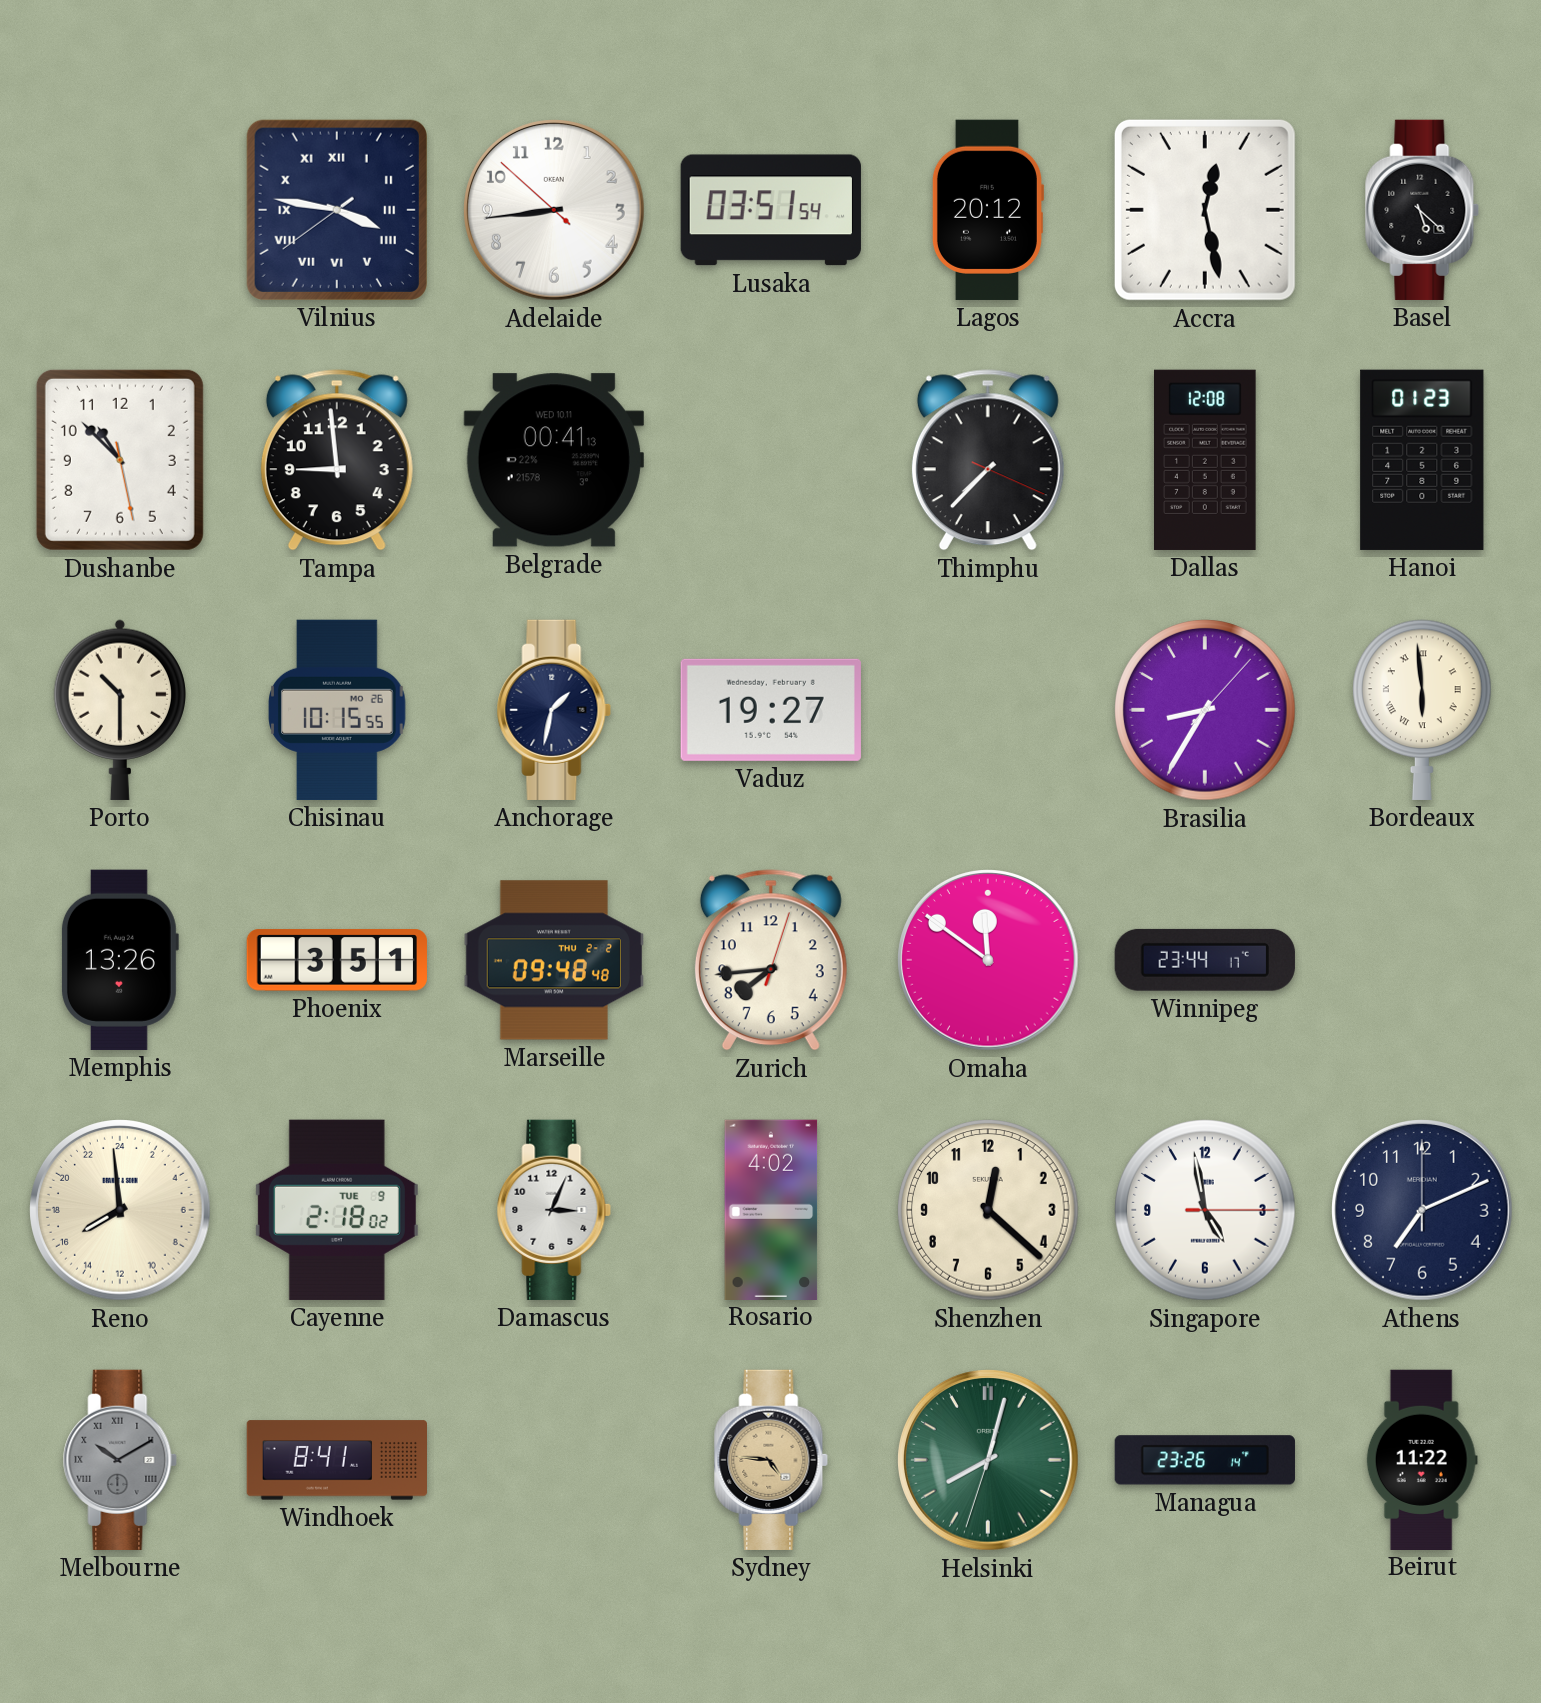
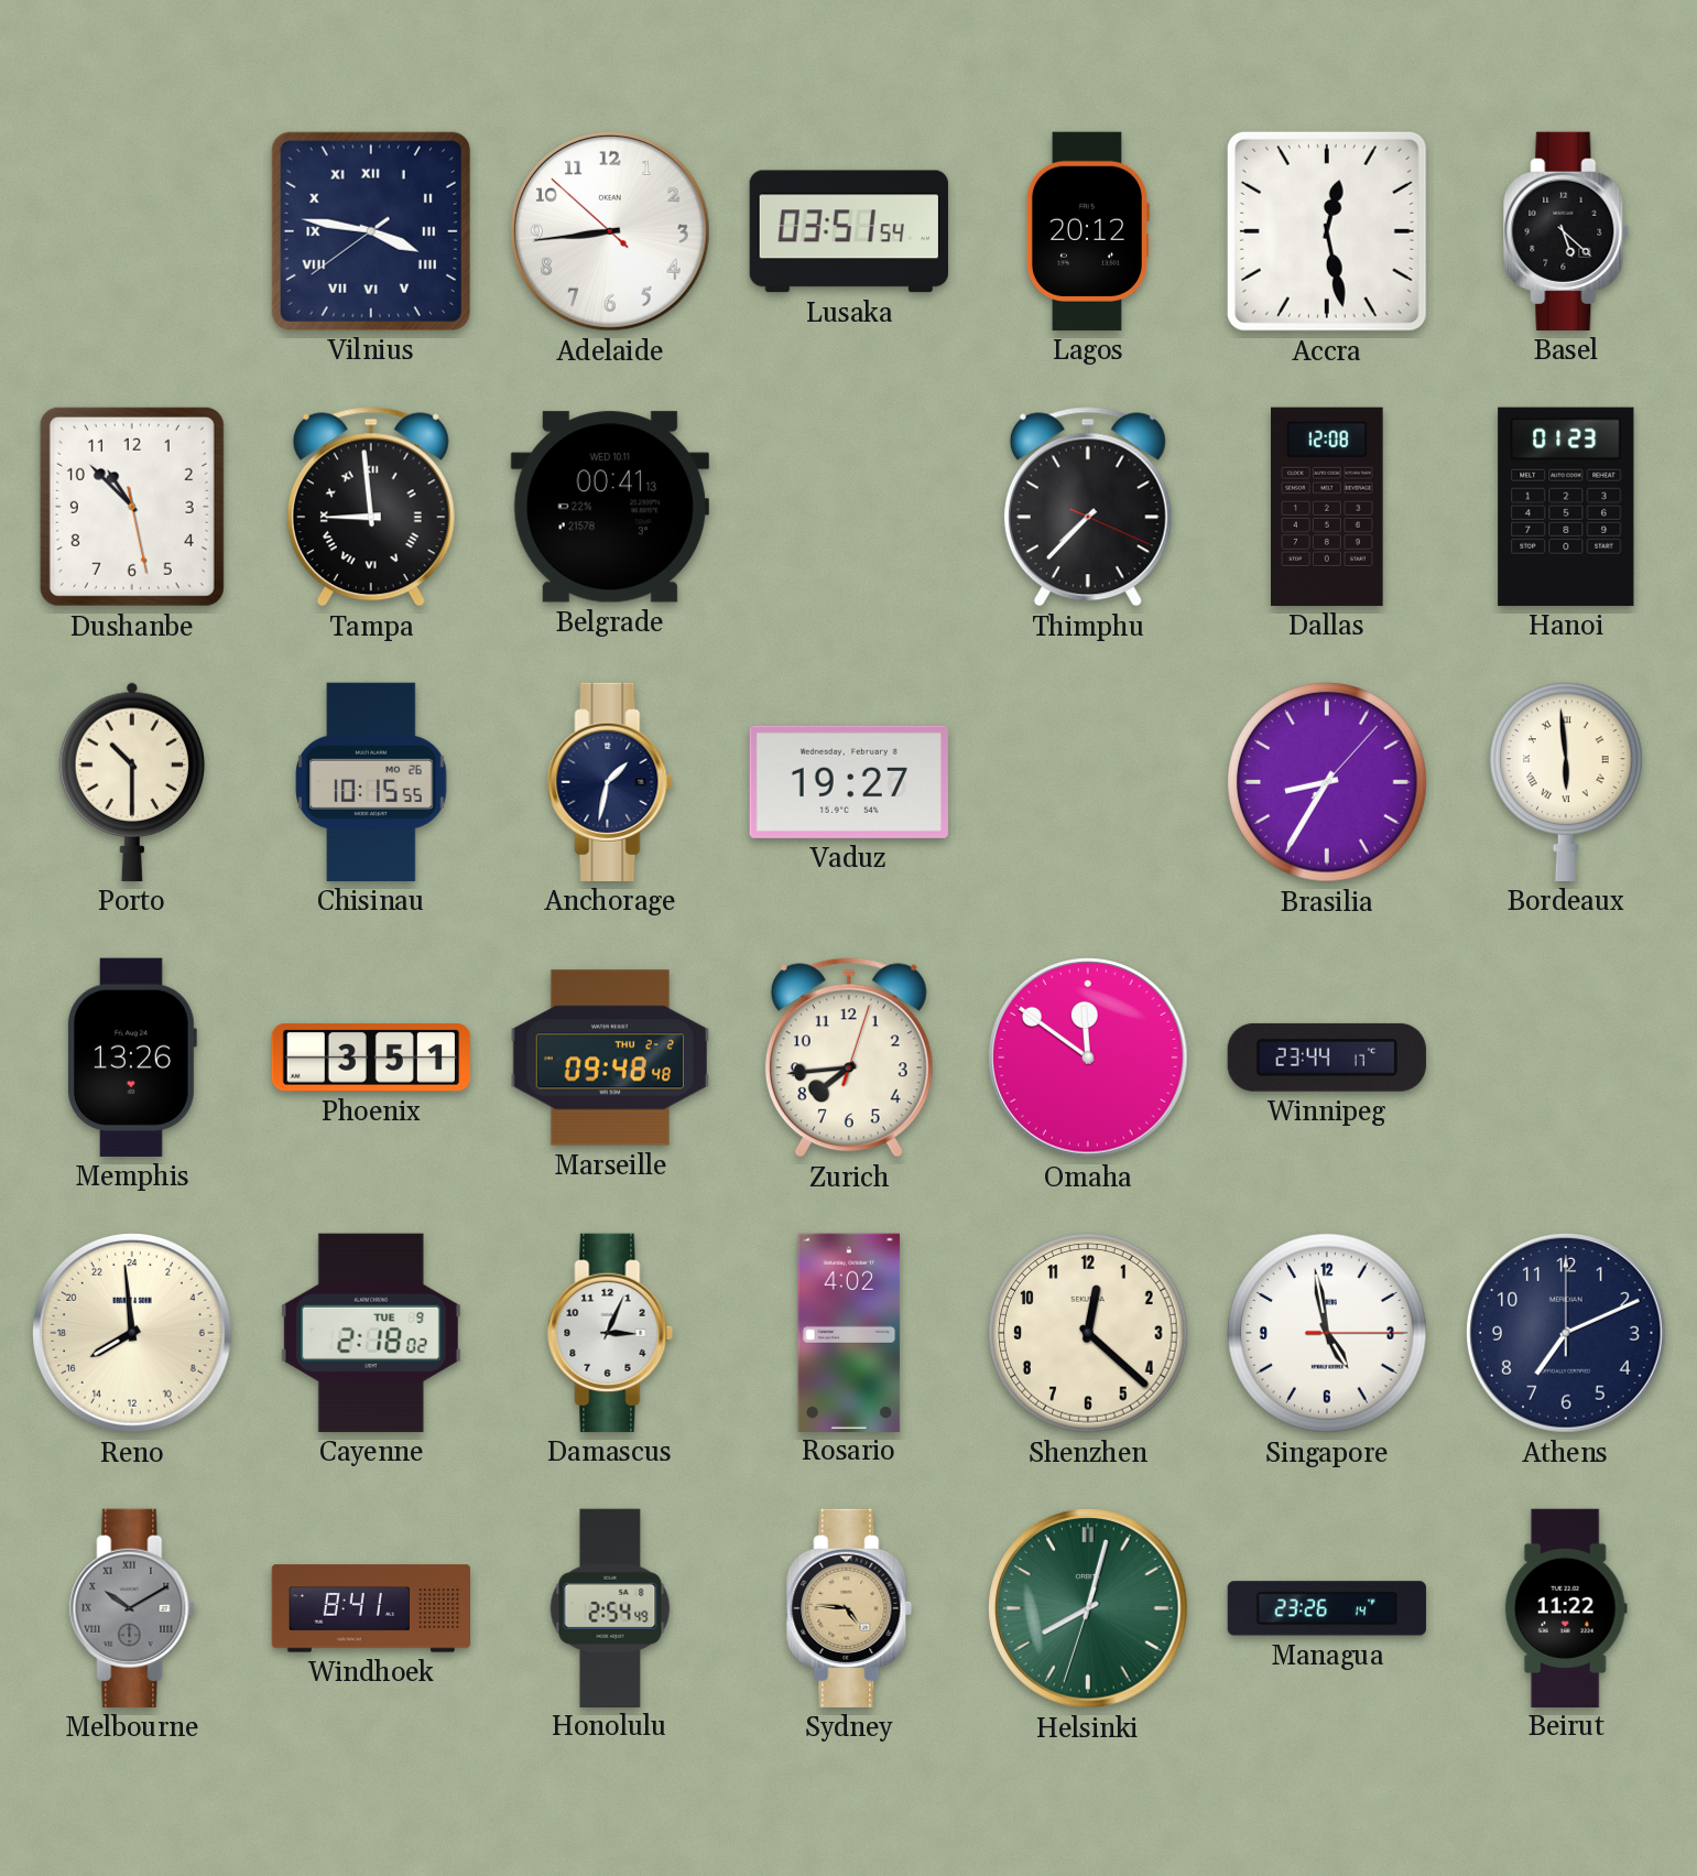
Tampa numerals: Arabic -> Roman
Honolulu: none -> 2:54
